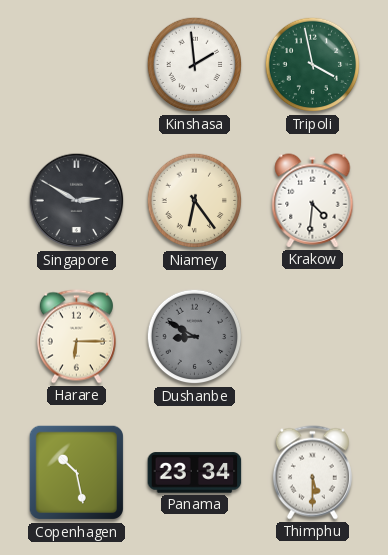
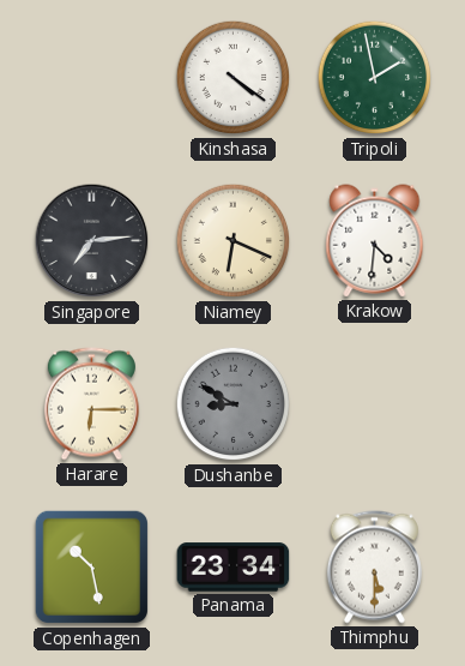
Kinshasa: 1:59 -> 4:21
Tripoli: 3:58 -> 1:58
Singapore: 2:50 -> 7:14
Niamey: 6:24 -> 6:19
